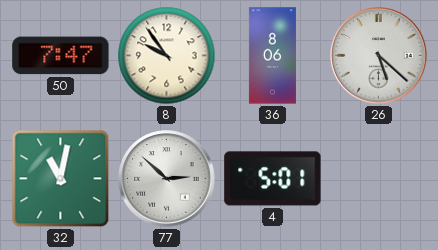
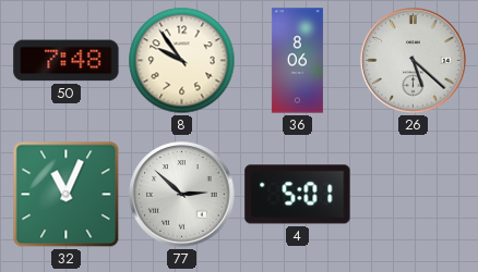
50: 7:47 -> 7:48
32: 11:02 -> 11:04
